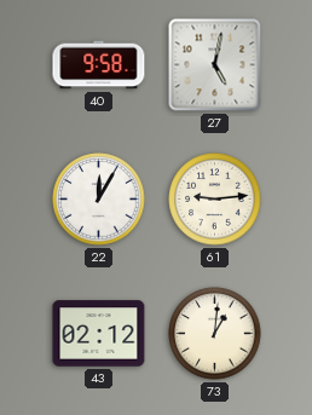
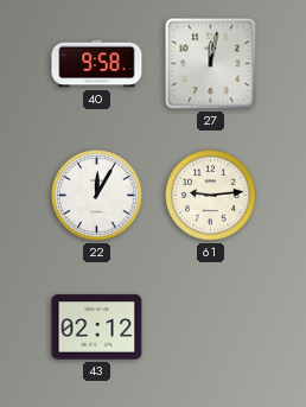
27: 5:02 -> 12:02
73: 1:01 -> none
